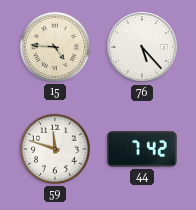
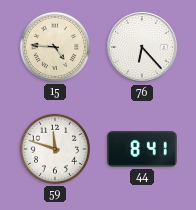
76: 5:23 -> 6:23
44: 7:42 -> 8:41
